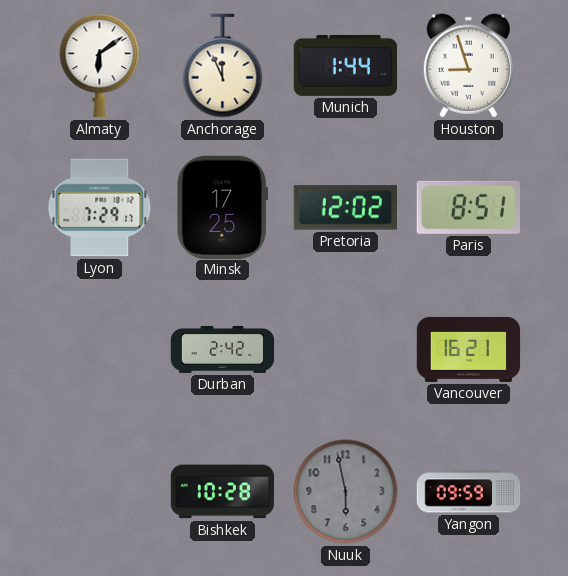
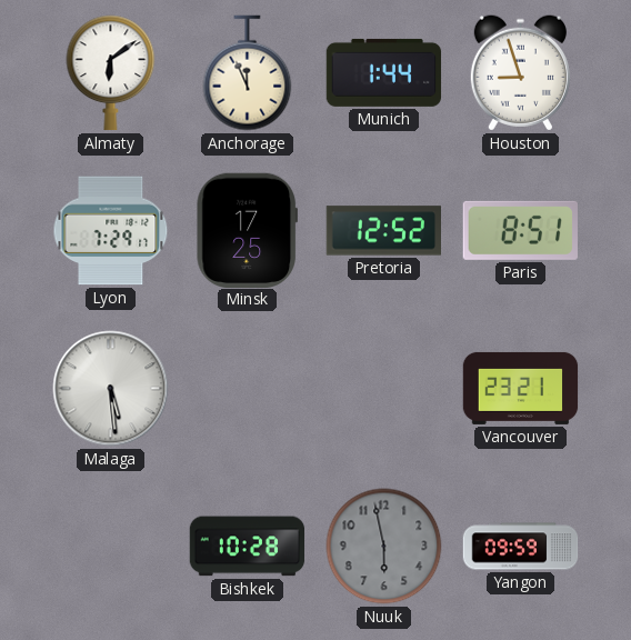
Pretoria: 12:02 -> 12:52
Malaga: none -> 5:29
Durban: 2:42 -> none
Vancouver: 16:21 -> 23:21
